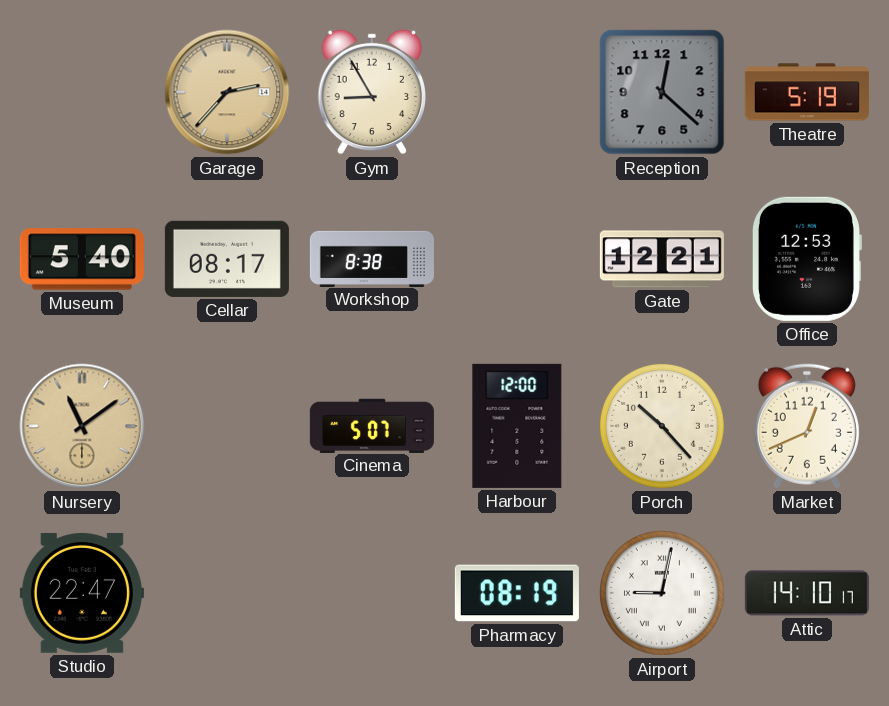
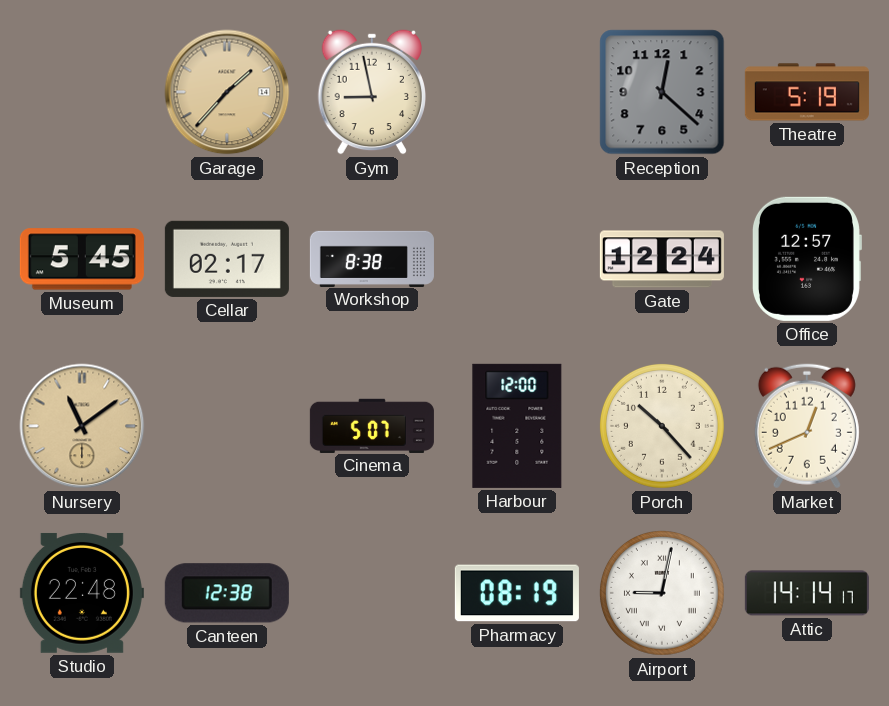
Garage: 2:37 -> 1:37
Gym: 8:55 -> 8:58
Museum: 5:40 -> 5:45
Cellar: 08:17 -> 02:17
Gate: 12:21 -> 12:24
Office: 12:53 -> 12:57
Studio: 22:47 -> 22:48
Canteen: none -> 12:38
Attic: 14:10 -> 14:14
